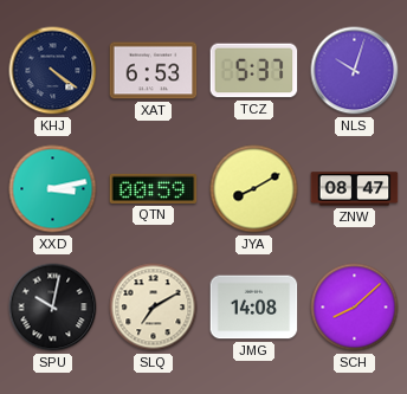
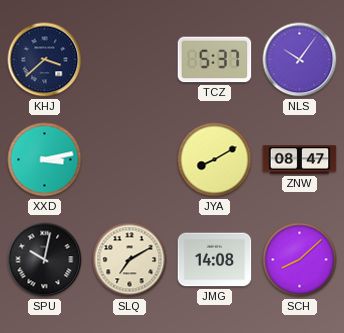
KHJ: 4:21 -> 3:38
XAT: 6:53 -> none
NLS: 10:03 -> 10:06
QTN: 00:59 -> none
